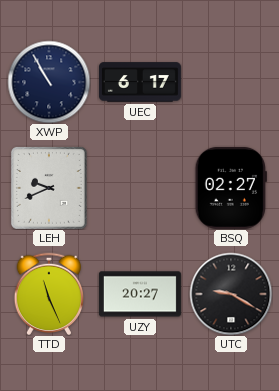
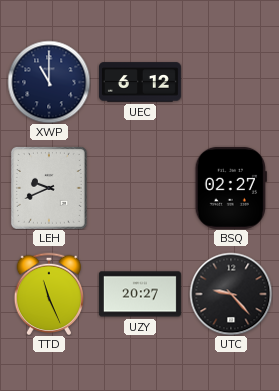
XWP: 10:55 -> 11:00
UEC: 6:17 -> 6:12
UTC: 9:20 -> 9:23
